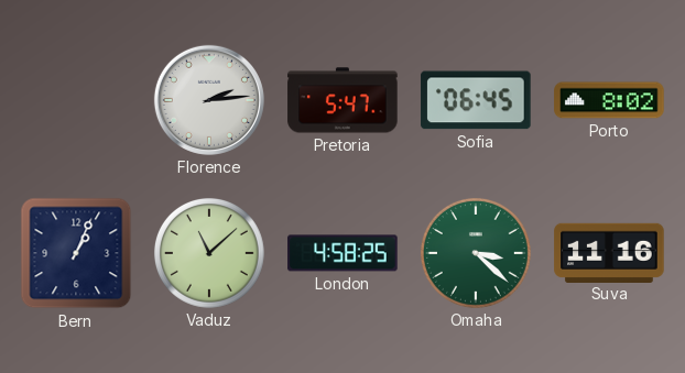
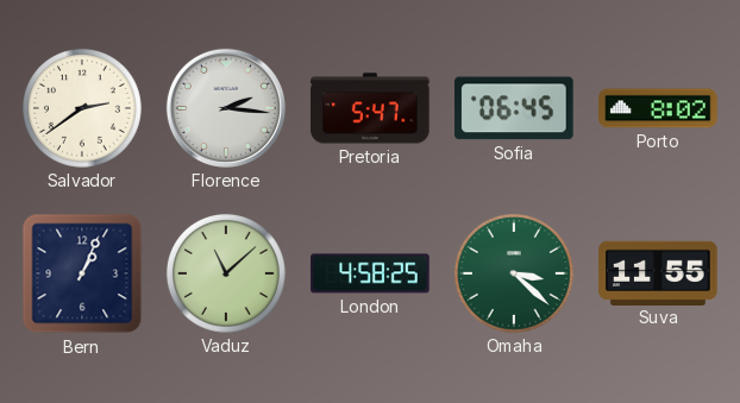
Salvador: none -> 2:39
Florence: 2:14 -> 2:16
Suva: 11:16 -> 11:55
